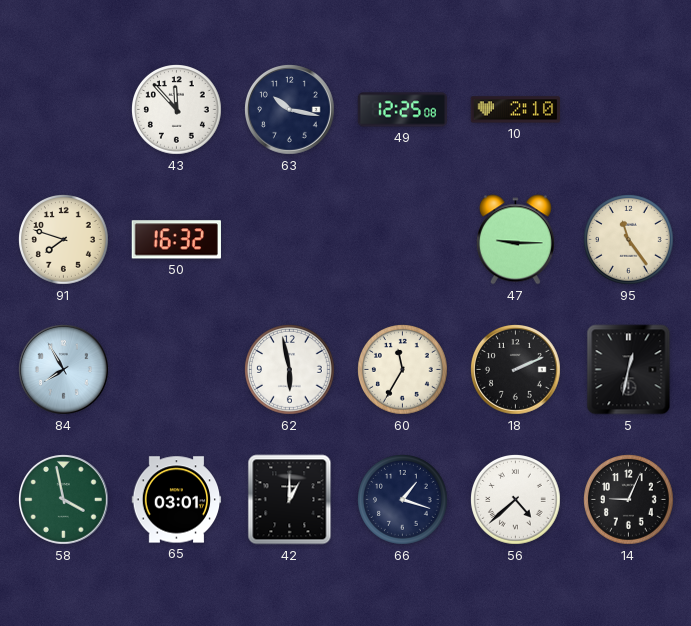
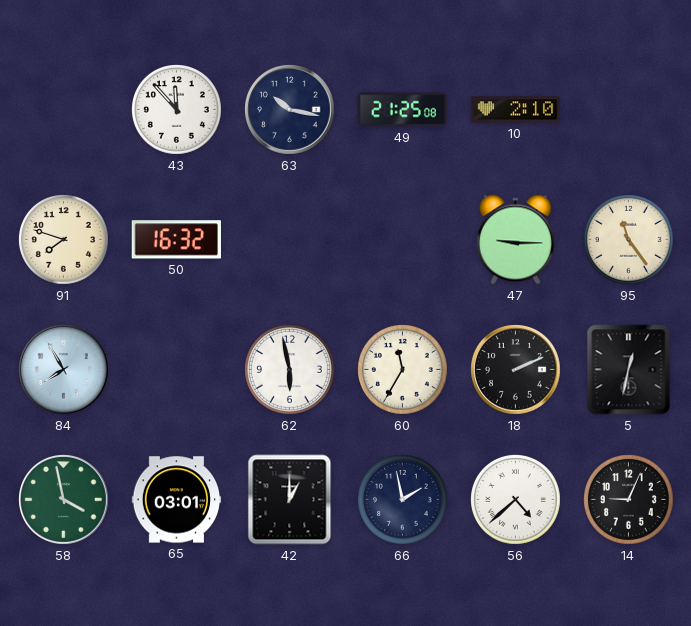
49: 12:25 -> 21:25
66: 1:18 -> 1:58
